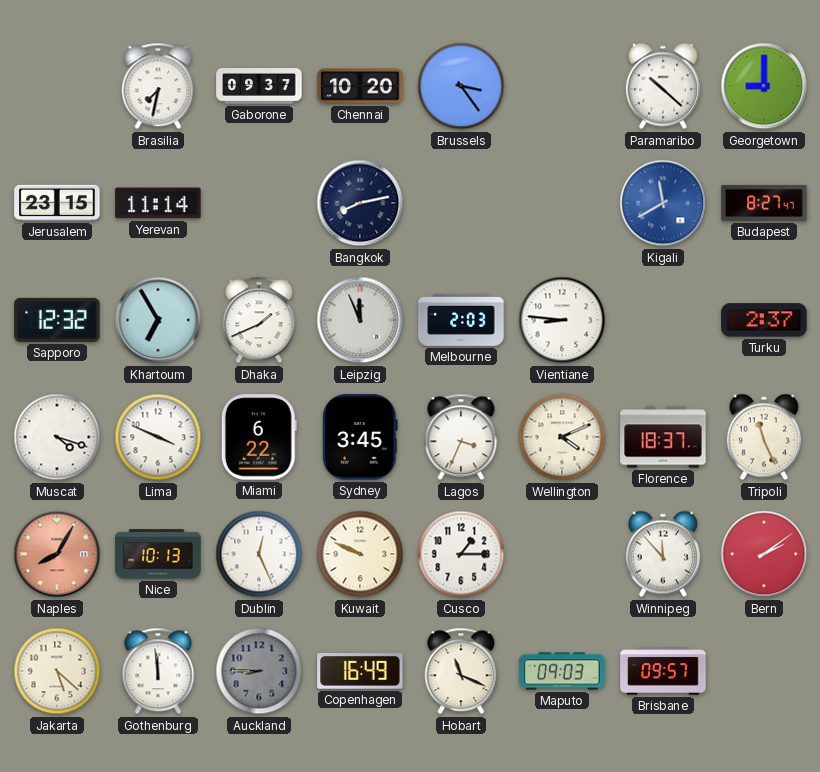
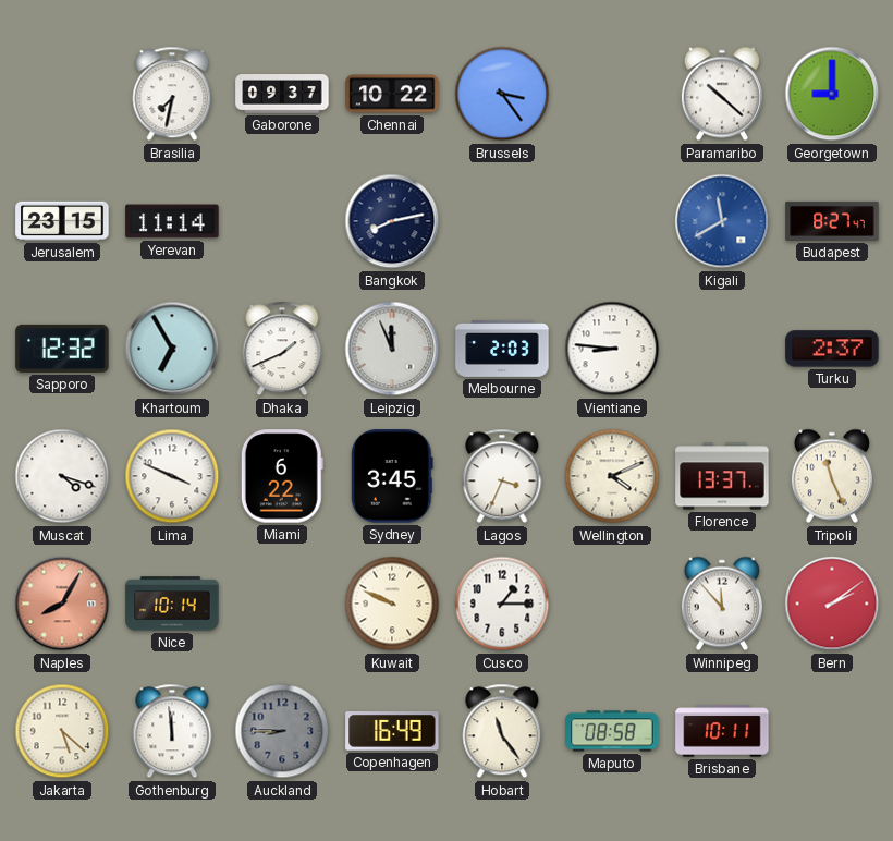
Chennai: 10:20 -> 10:22
Florence: 18:37 -> 13:37
Nice: 10:13 -> 10:14
Dublin: 12:26 -> none
Hobart: 11:19 -> 11:24
Maputo: 09:03 -> 08:58
Brisbane: 09:57 -> 10:11
